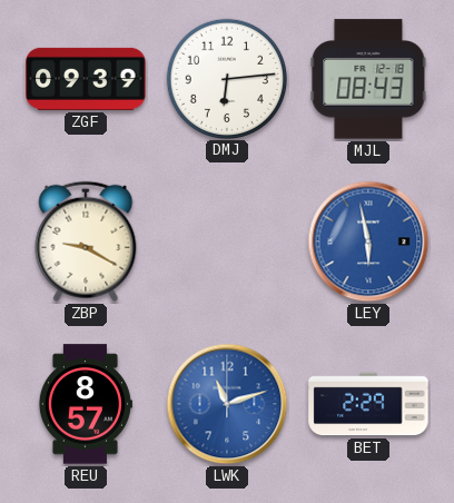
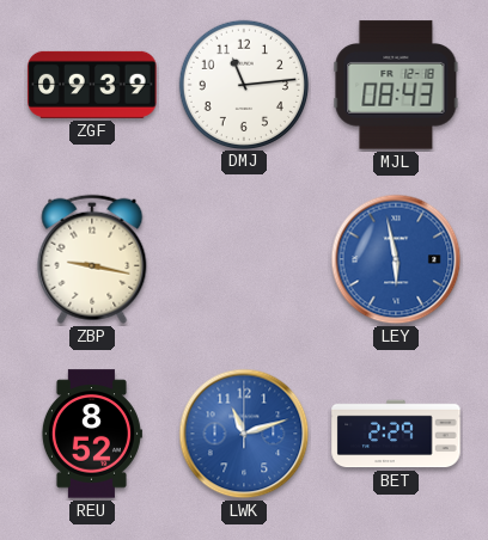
DMJ: 6:14 -> 11:14
ZBP: 9:20 -> 9:17
REU: 8:57 -> 8:52
